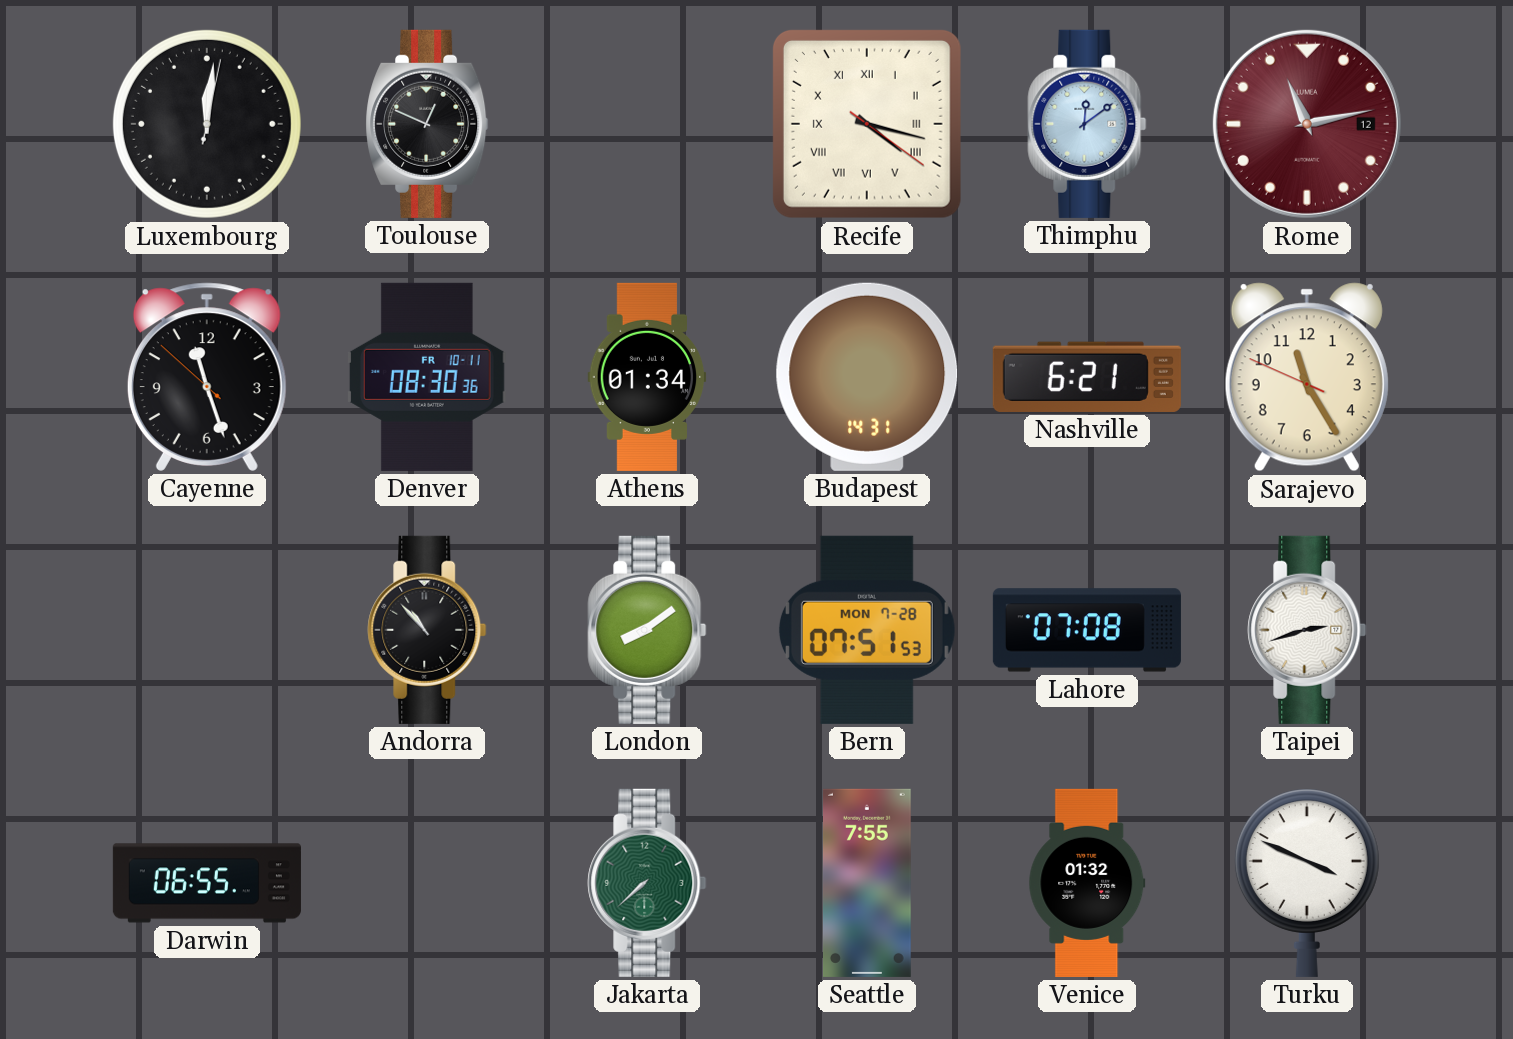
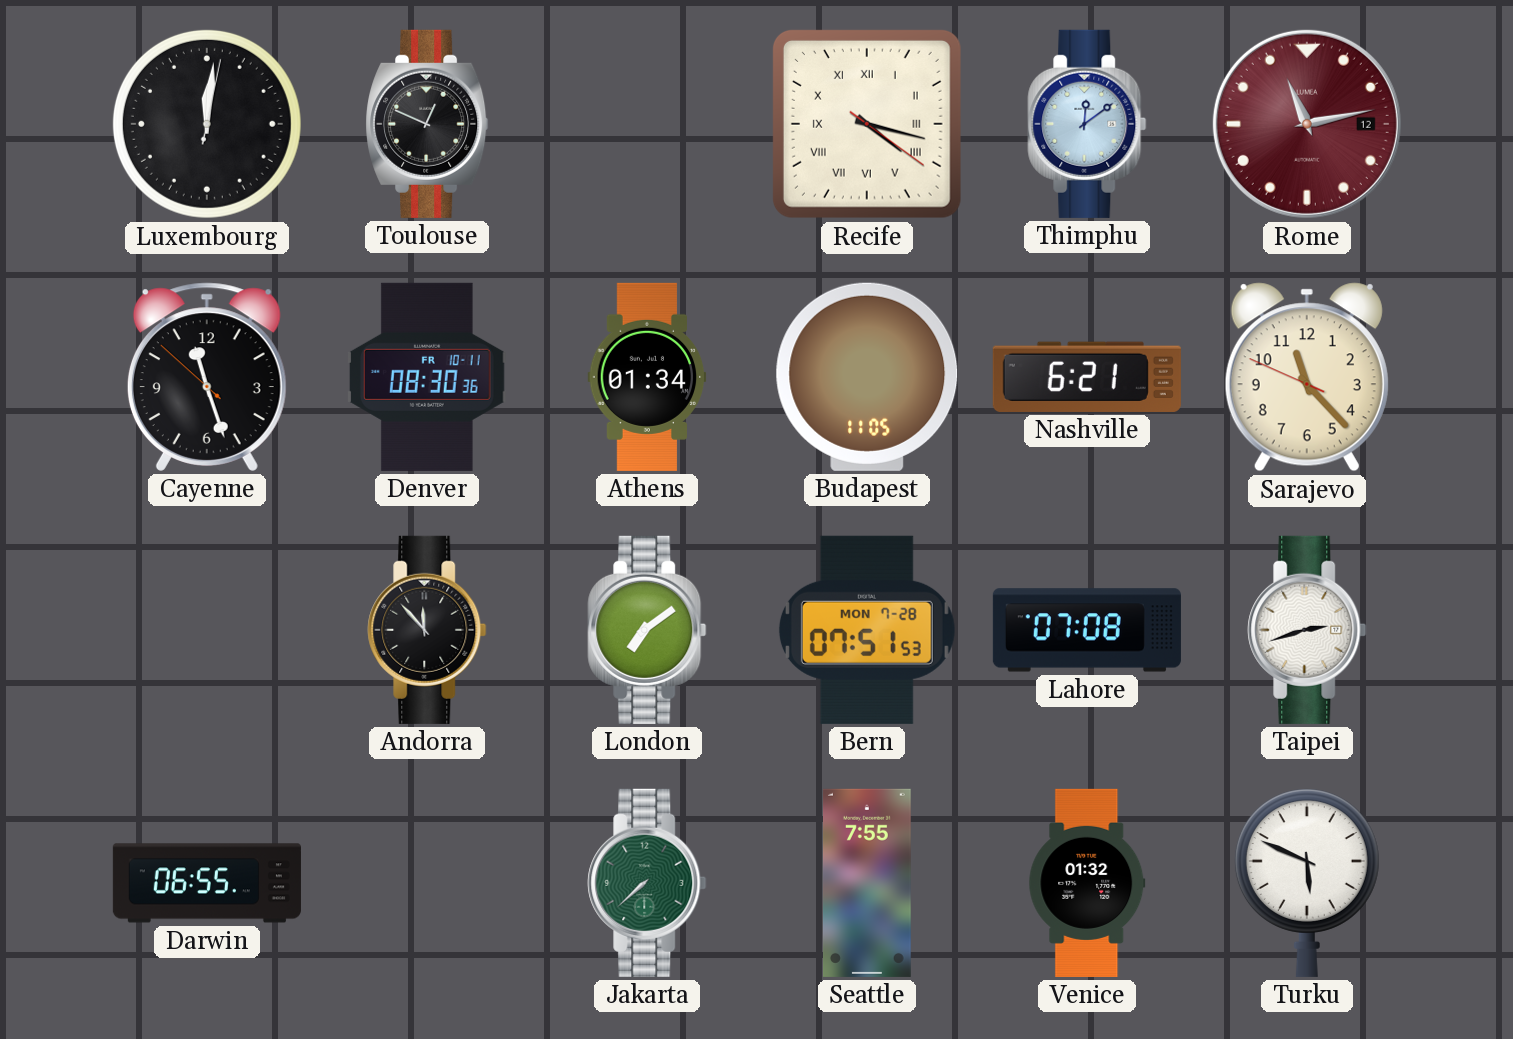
Budapest: 14:31 -> 11:05
Sarajevo: 11:24 -> 11:22
Andorra: 10:53 -> 11:53
London: 8:09 -> 7:09
Turku: 3:49 -> 5:49
